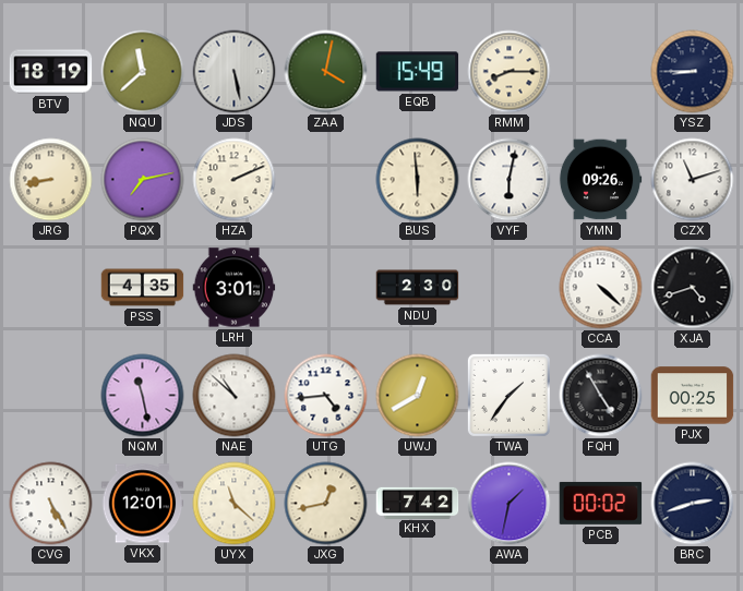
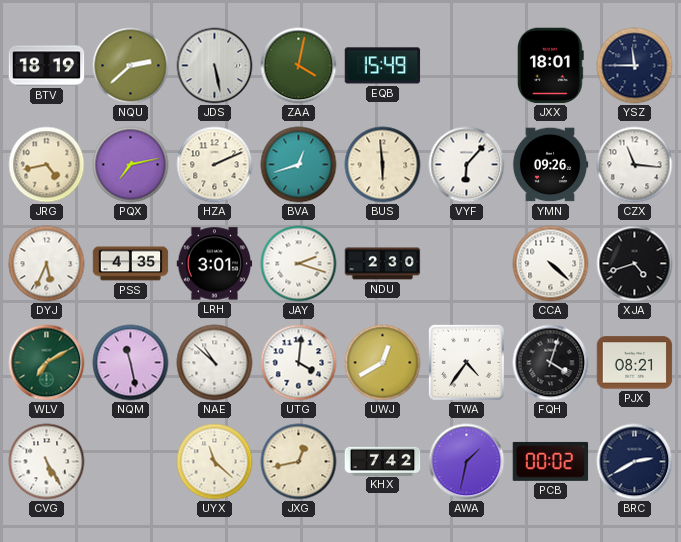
NQU: 11:38 -> 2:38
RMM: 8:15 -> none
JXX: none -> 18:01
YSZ: 8:45 -> 11:45
JRG: 8:43 -> 4:43
BVA: none -> 12:42
VYF: 6:02 -> 6:07
CZX: 11:12 -> 11:16
DYJ: none -> 5:34
JAY: none -> 2:18
WLV: none -> 7:10
UTG: 4:44 -> 4:01
TWA: 1:36 -> 4:36
FQH: 4:55 -> 4:03
PJX: 00:25 -> 08:21
VKX: 12:01 -> none
BRC: 2:42 -> 2:40
